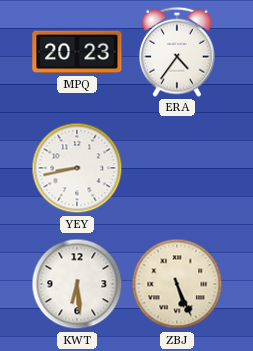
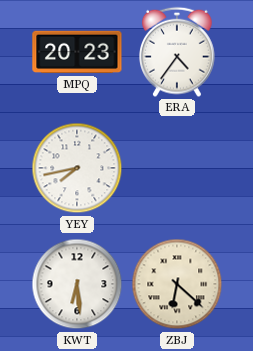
YEY: 8:43 -> 7:43
ZBJ: 5:26 -> 6:22
